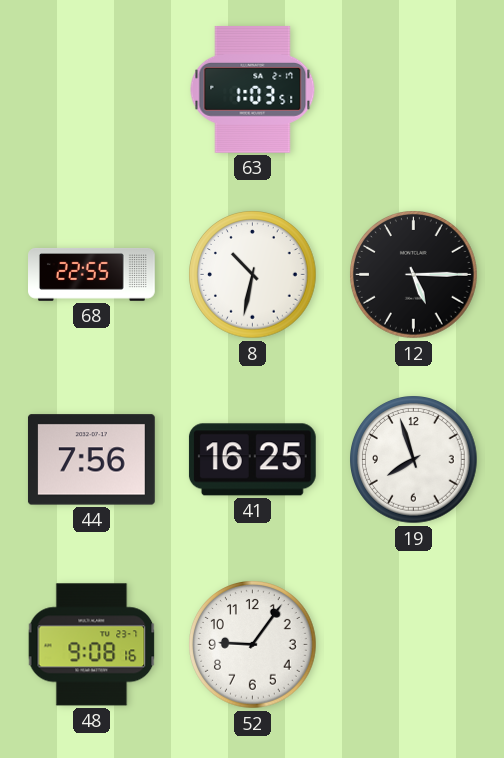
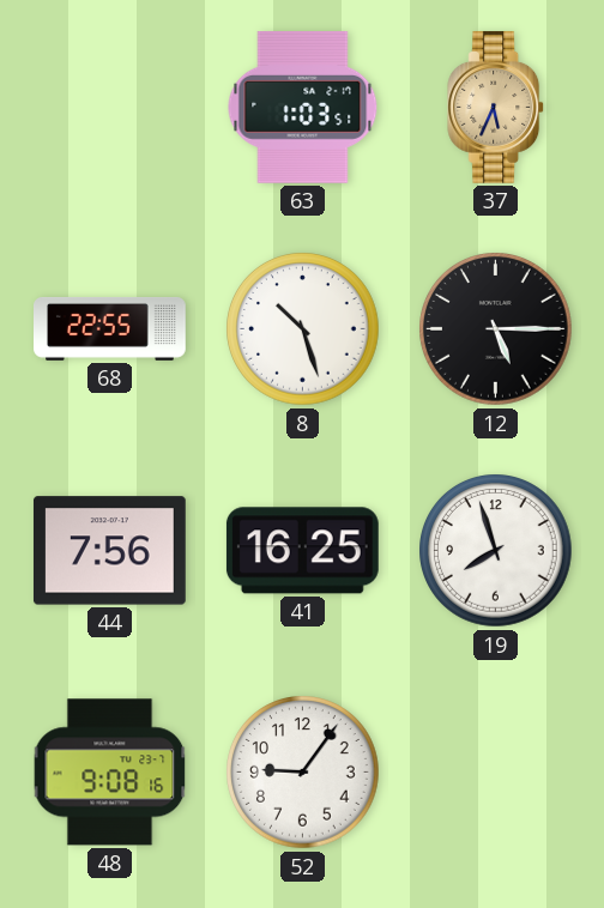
37: none -> 5:34
8: 10:32 -> 10:27
